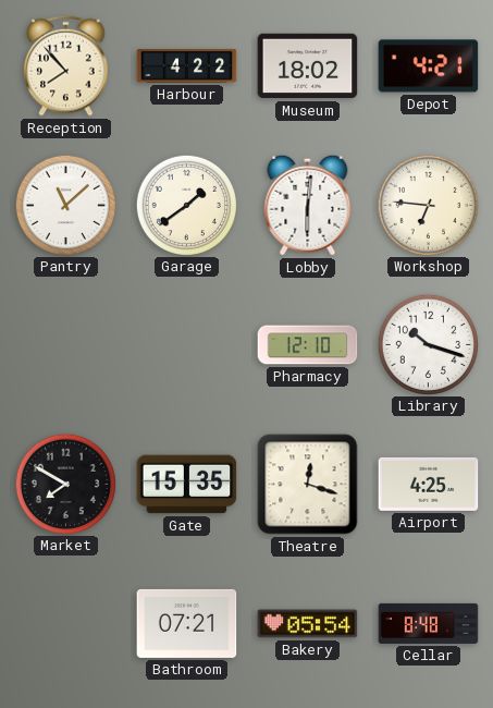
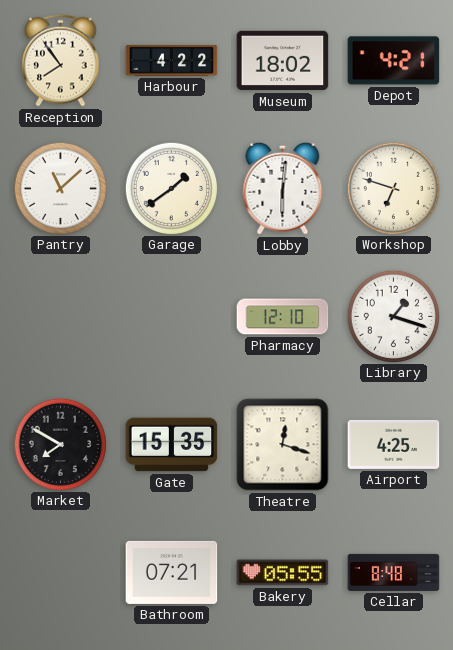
Reception: 7:53 -> 7:54
Workshop: 6:46 -> 6:48
Library: 10:18 -> 1:18
Bakery: 05:54 -> 05:55
